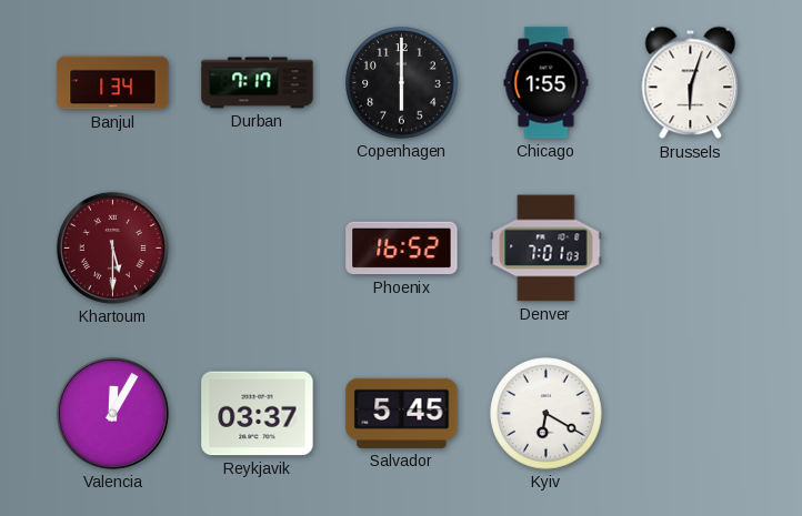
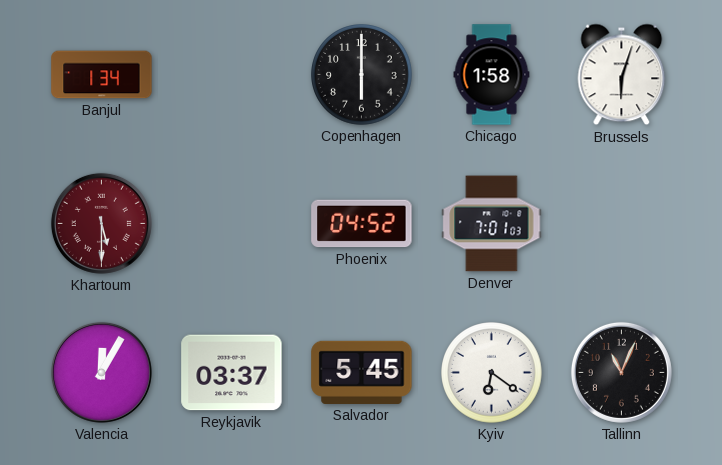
Durban: 7:17 -> none
Chicago: 1:55 -> 1:58
Phoenix: 16:52 -> 04:52
Kyiv: 6:20 -> 6:21
Tallinn: none -> 11:04
